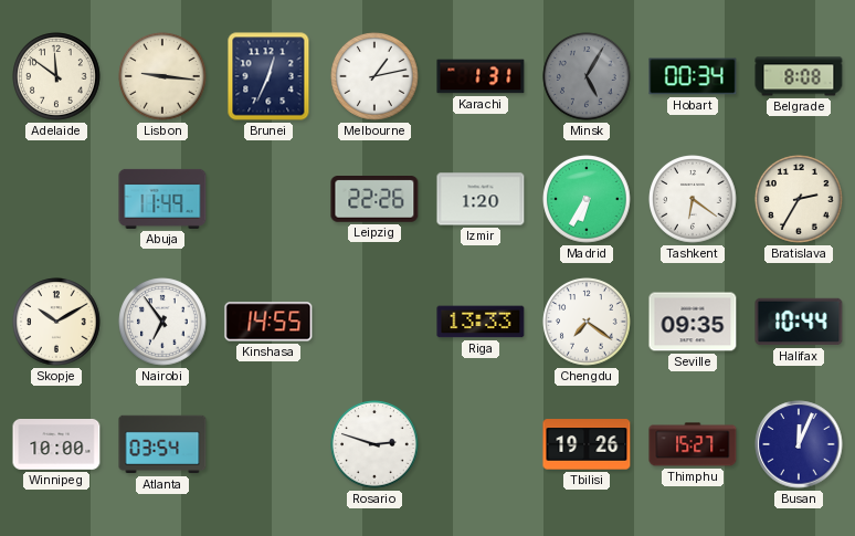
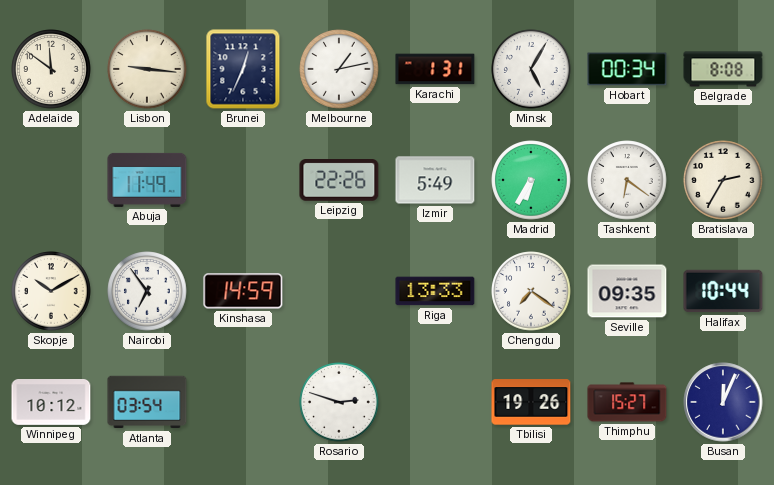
Minsk dial: grey -> white
Izmir: 1:20 -> 5:49
Kinshasa: 14:55 -> 14:59
Winnipeg: 10:00 -> 10:12
